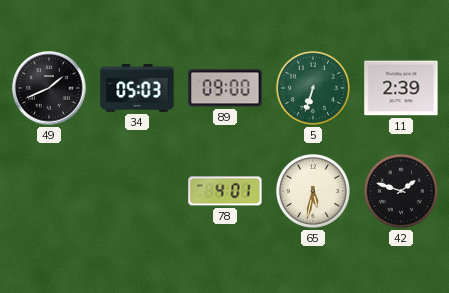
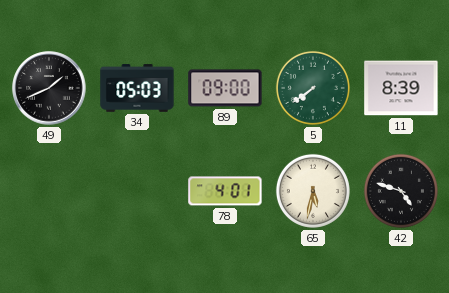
5: 6:33 -> 7:39
11: 2:39 -> 8:39
42: 1:48 -> 4:48
